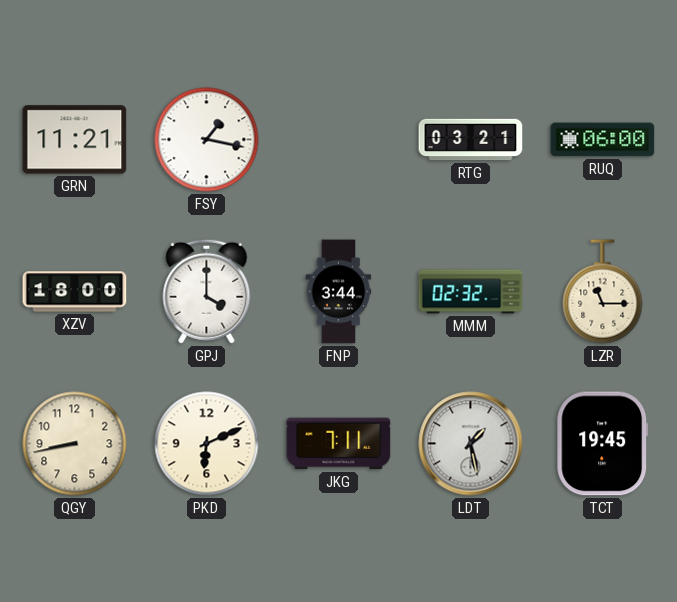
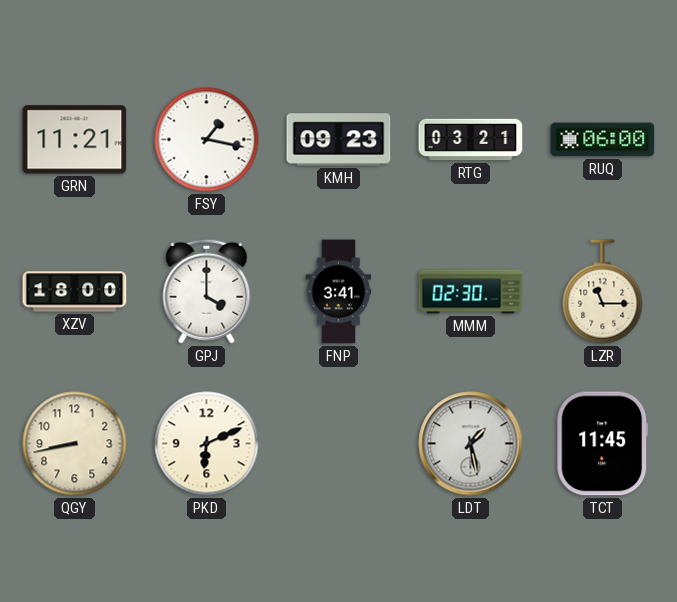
KMH: none -> 09:23
FNP: 3:44 -> 3:41
MMM: 02:32 -> 02:30
JKG: 7:11 -> none
TCT: 19:45 -> 11:45
